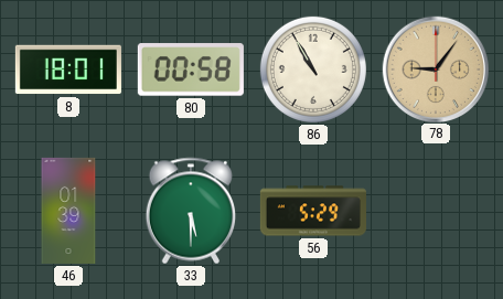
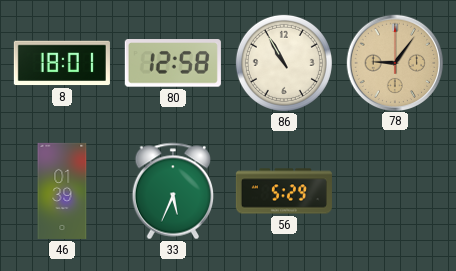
80: 00:58 -> 12:58
33: 5:30 -> 5:34
